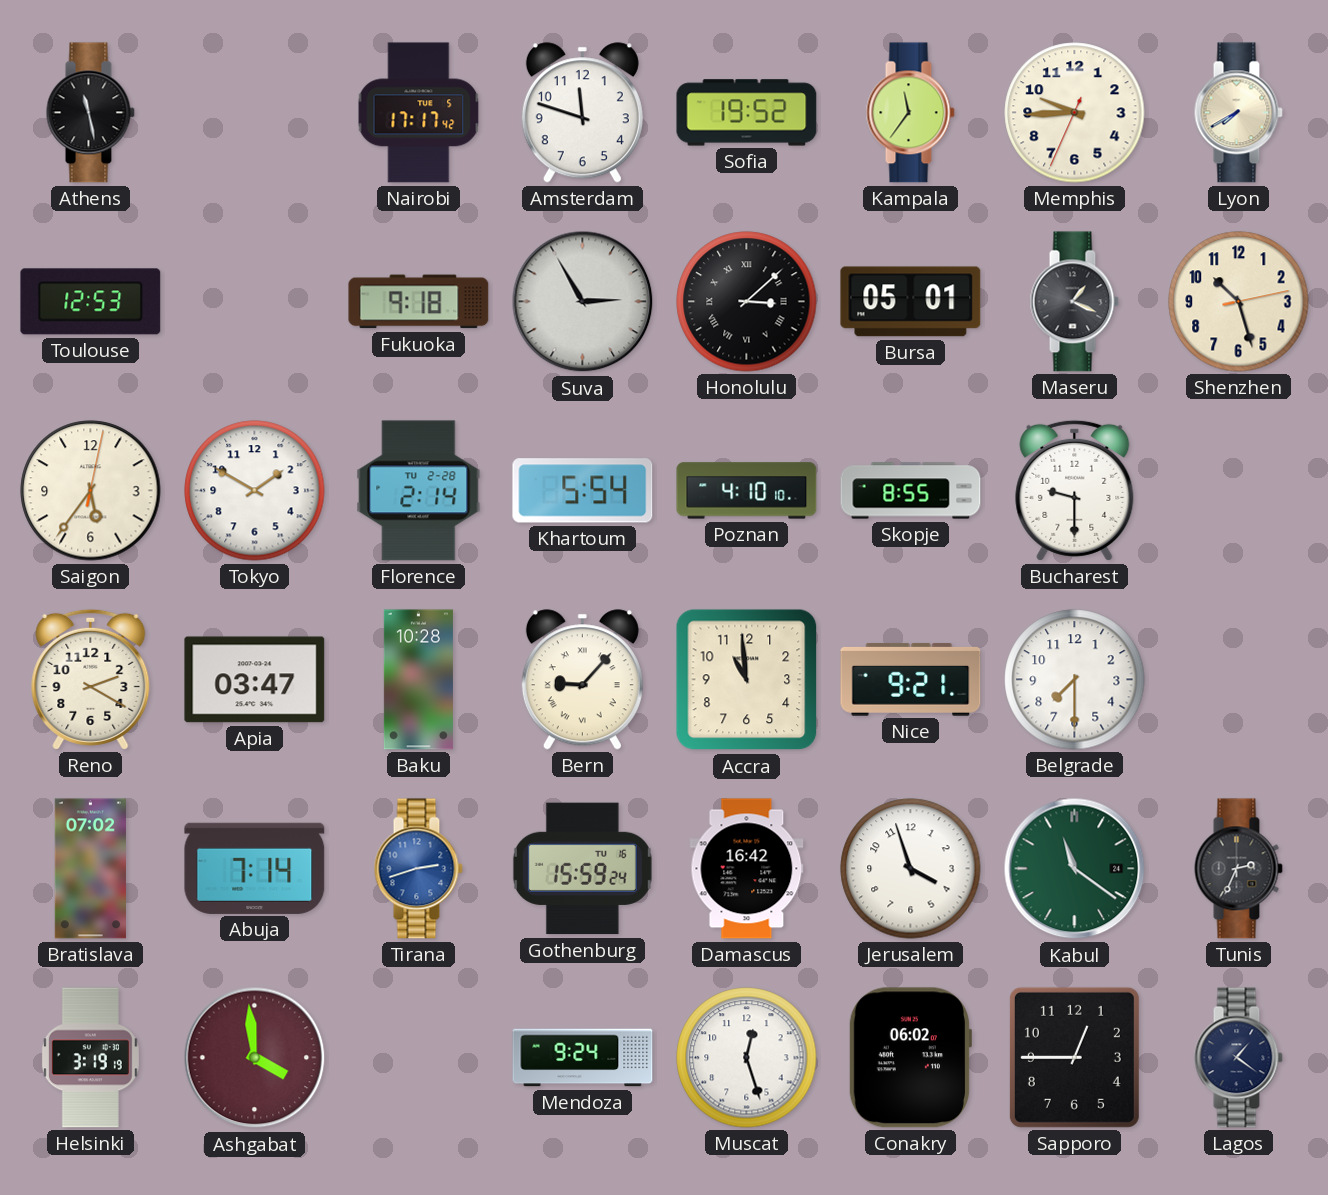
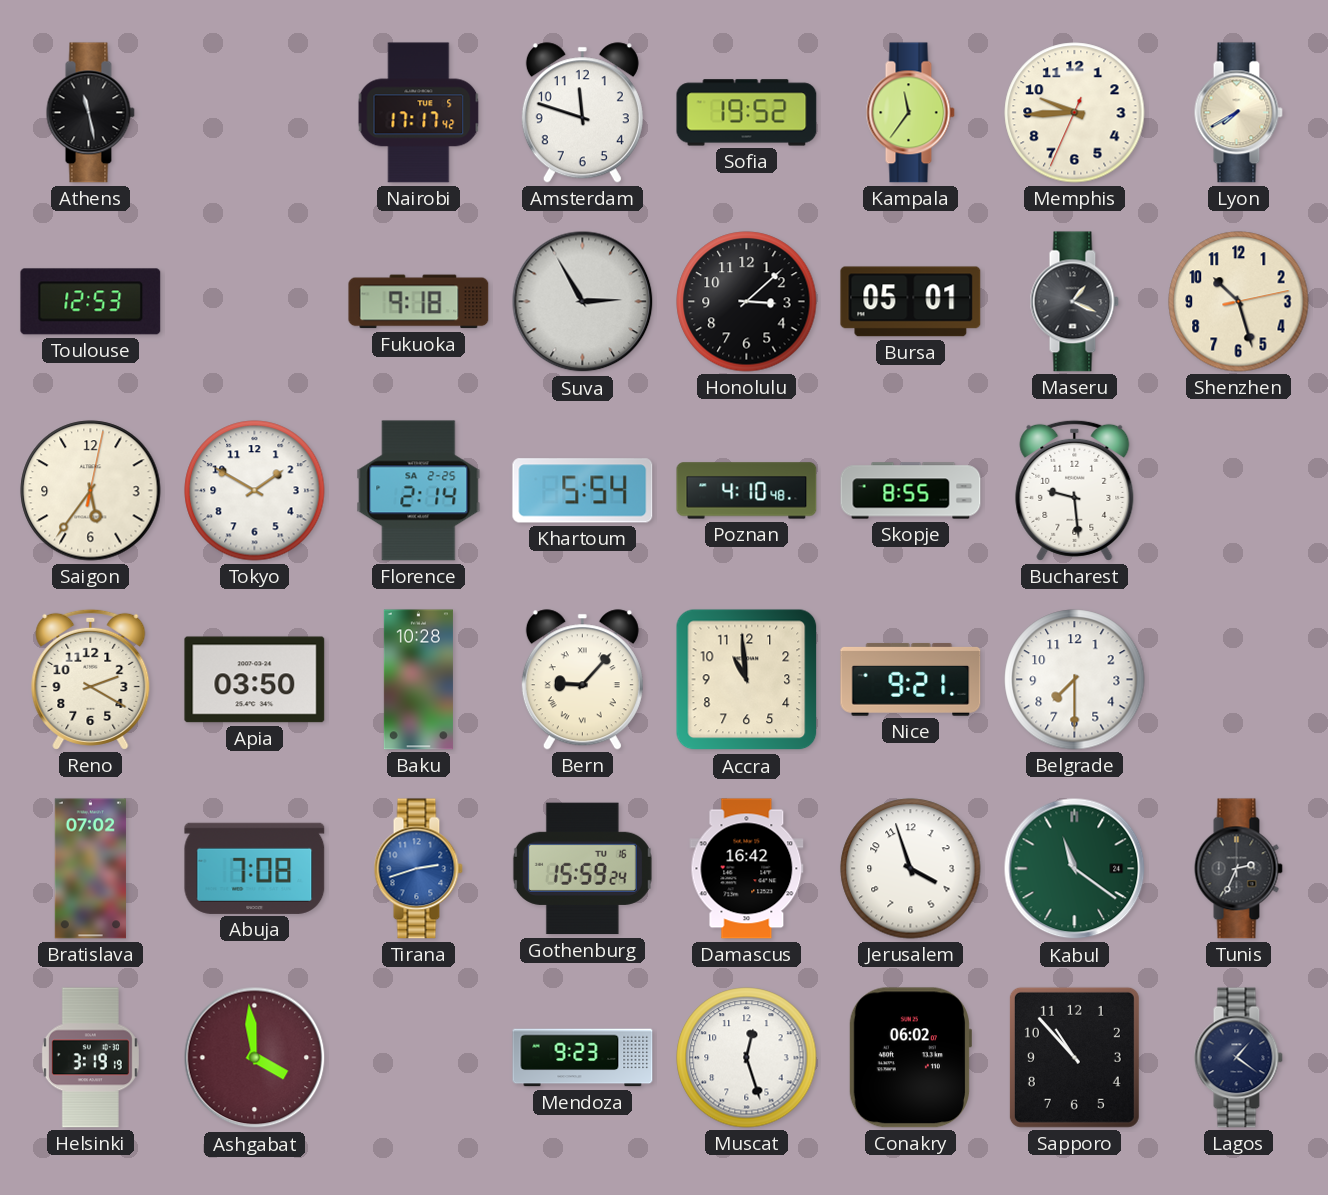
Honolulu numerals: Roman -> Arabic
Florence date: TU 2-28 -> SA 2-25
Poznan: 4:10:10 -> 4:10:48
Bucharest: 9:30 -> 9:29
Apia: 03:47 -> 03:50
Abuja: 7:14 -> 7:08
Mendoza: 9:24 -> 9:23
Sapporo: 12:45 -> 10:53
